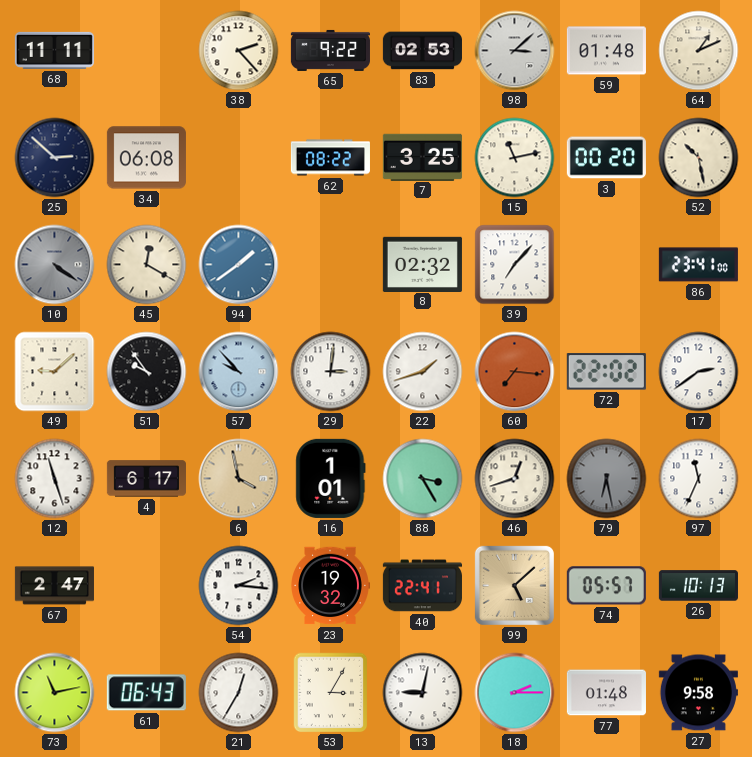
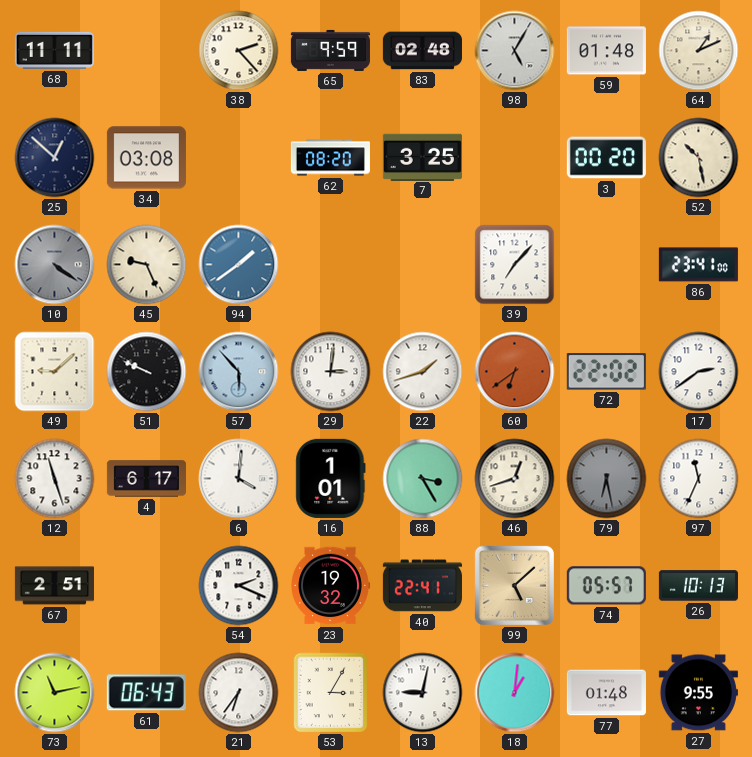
65: 9:22 -> 9:59
83: 02:53 -> 02:48
98: 3:08 -> 5:05
25: 2:52 -> 12:52
34: 06:08 -> 03:08
62: 08:22 -> 08:20
15: 11:13 -> none
45: 12:20 -> 9:26
8: 02:32 -> none
51: 9:54 -> 9:49
57: 9:53 -> 5:53
60: 7:16 -> 6:39
6: 3:58 -> 4:01
6 dial: champagne -> white
67: 2:47 -> 2:51
54: 2:16 -> 2:19
21: 12:35 -> 6:36
18: 2:15 -> 1:01
27: 9:58 -> 9:55
